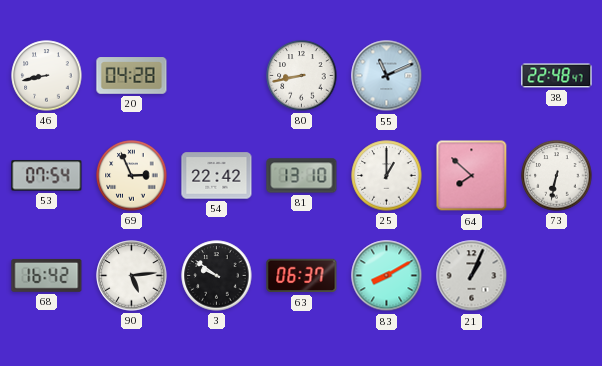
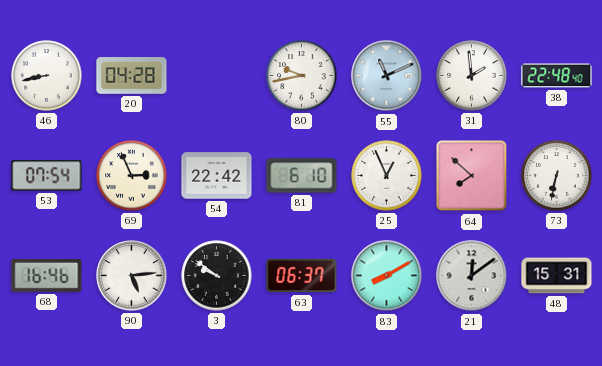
80: 8:43 -> 9:43
31: none -> 1:59
38: 22:48:47 -> 22:48:40
81: 13:10 -> 6:10
25: 1:00 -> 12:56
68: 16:42 -> 16:46
21: 1:04 -> 12:09
48: none -> 15:31
